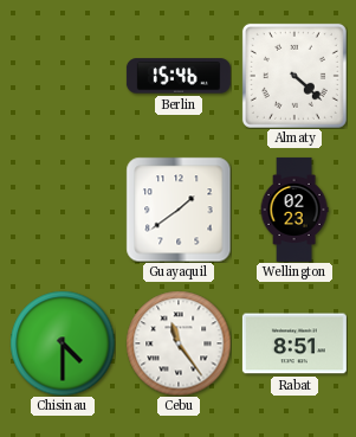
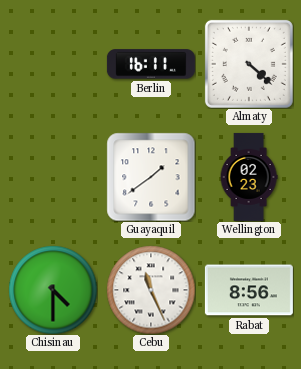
Berlin: 15:46 -> 16:11
Cebu: 11:24 -> 11:26
Rabat: 8:51 -> 8:56
